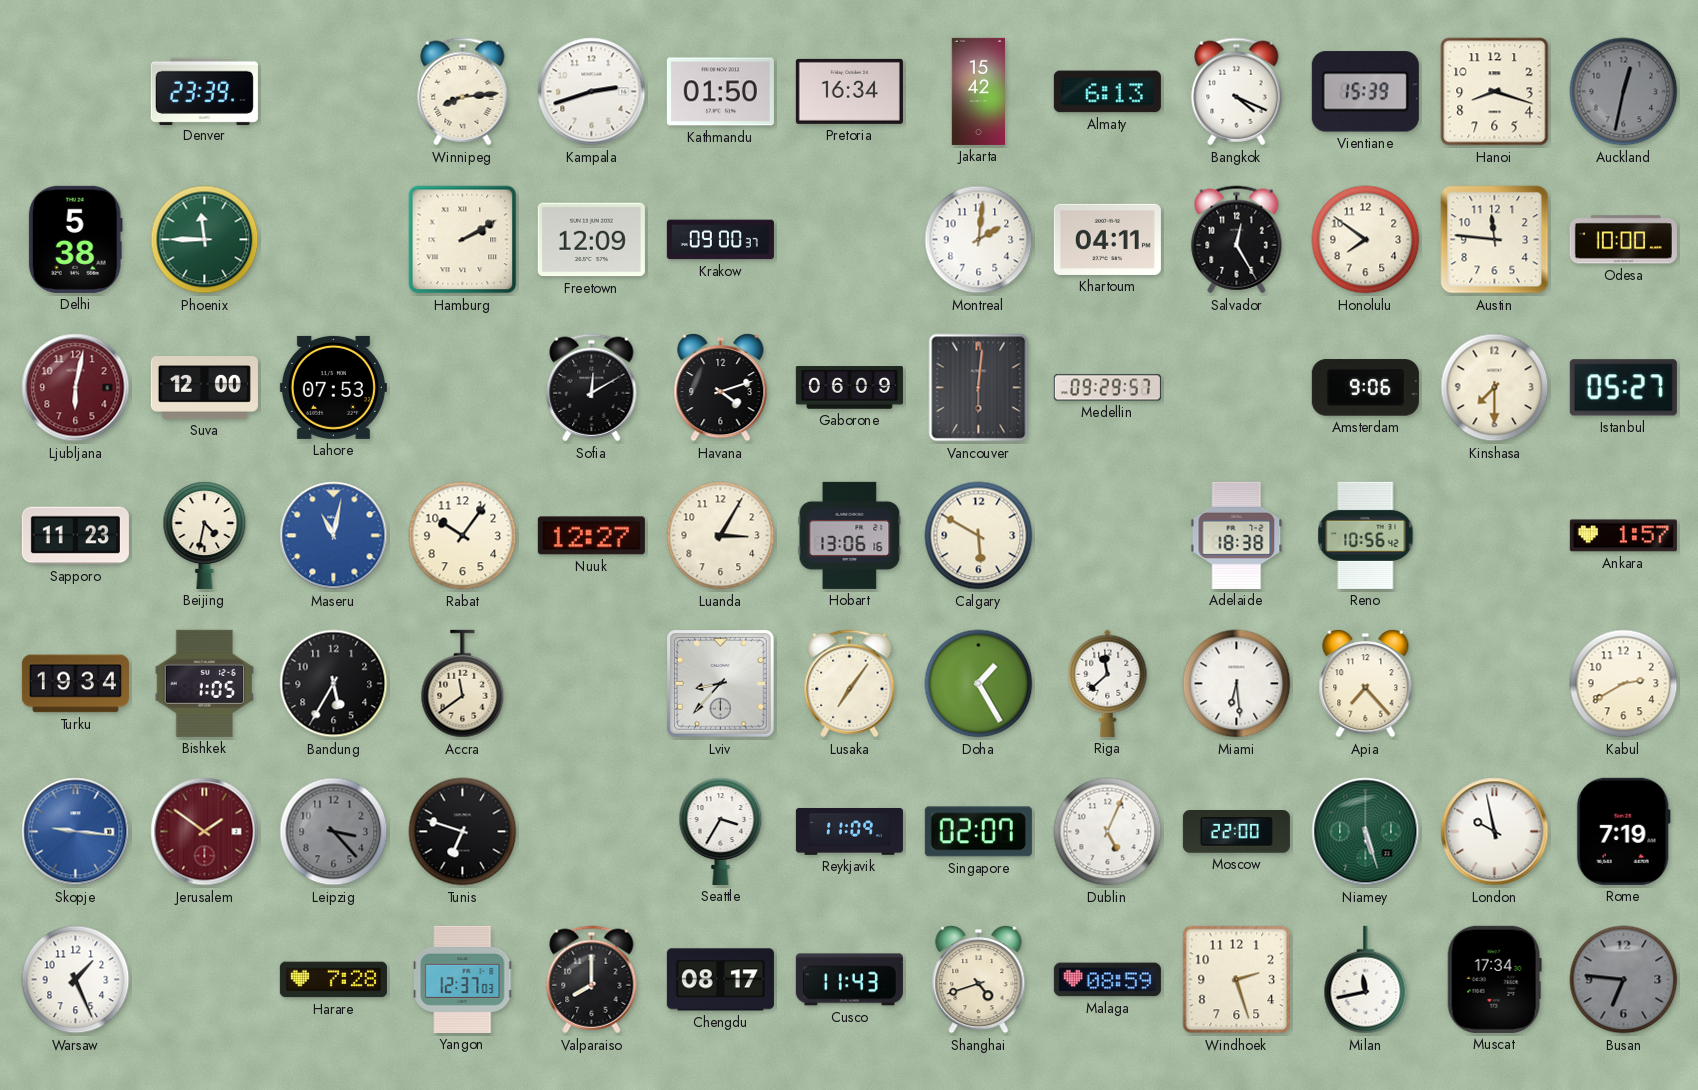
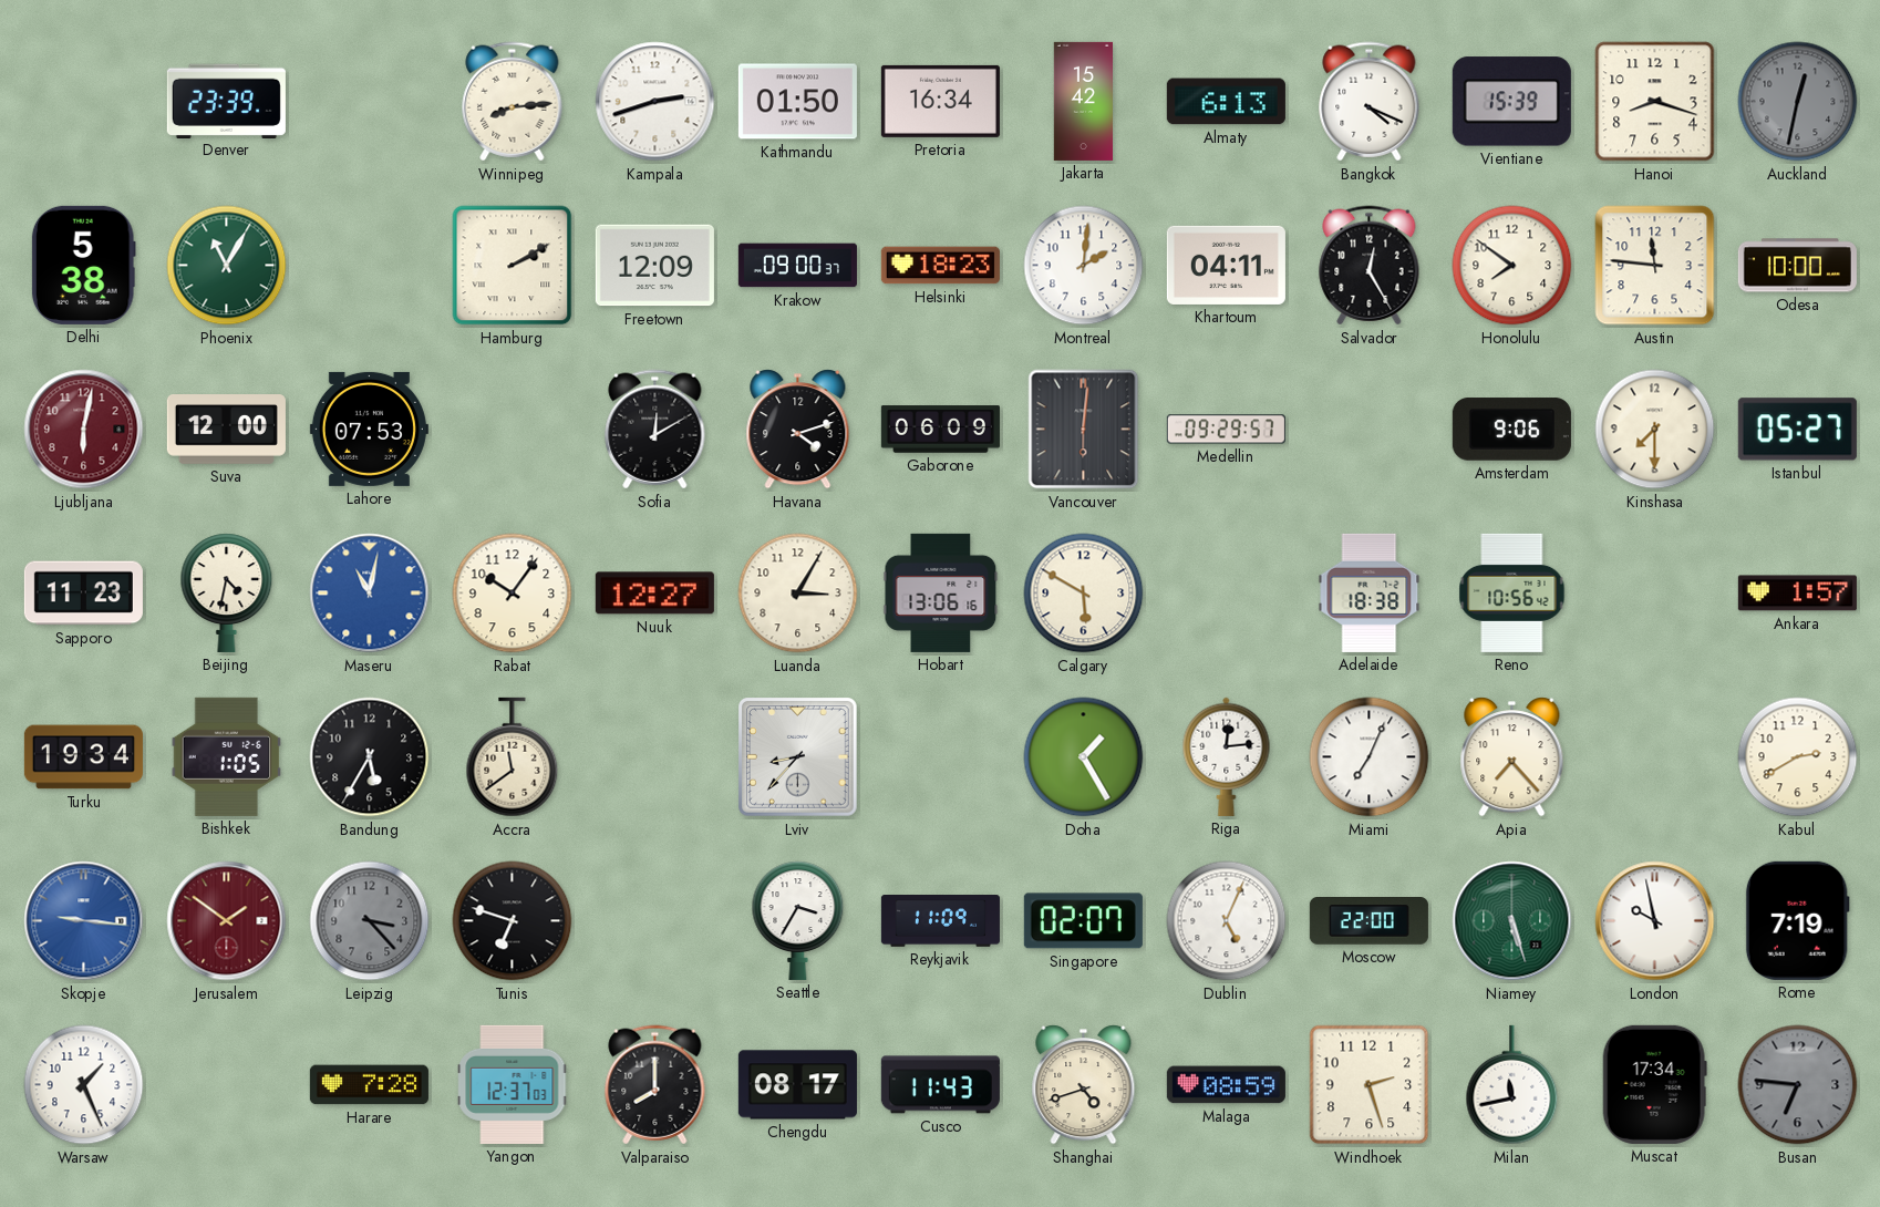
Phoenix: 11:45 -> 11:05
Helsinki: none -> 18:23
Lusaka: 7:06 -> none
Riga: 11:38 -> 12:14
Miami: 6:29 -> 7:04
